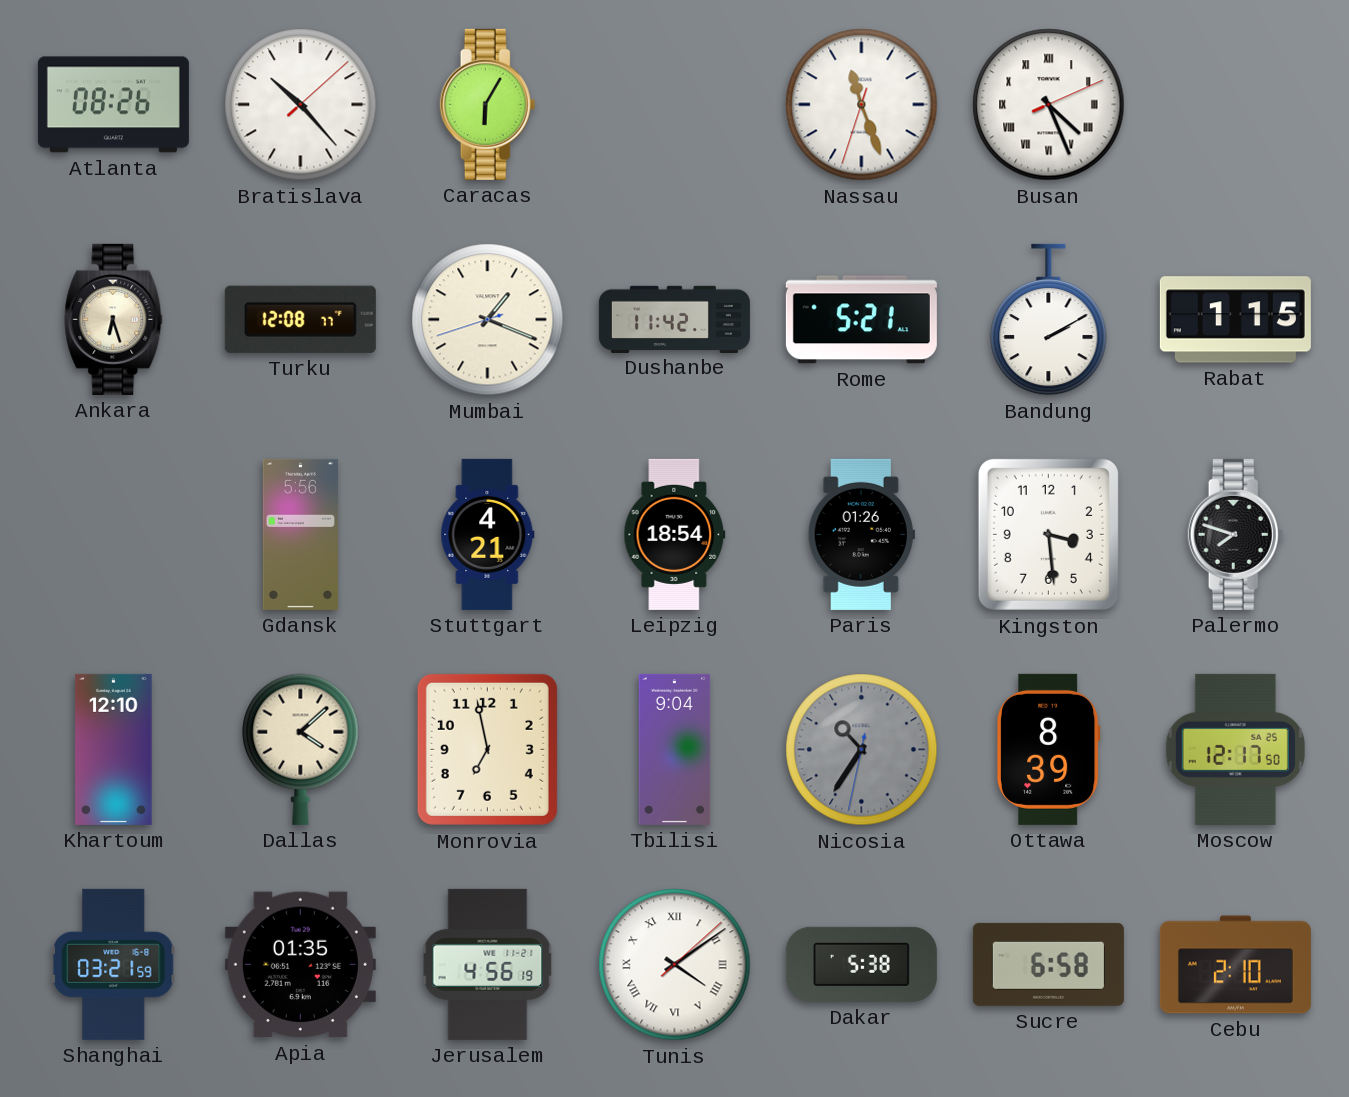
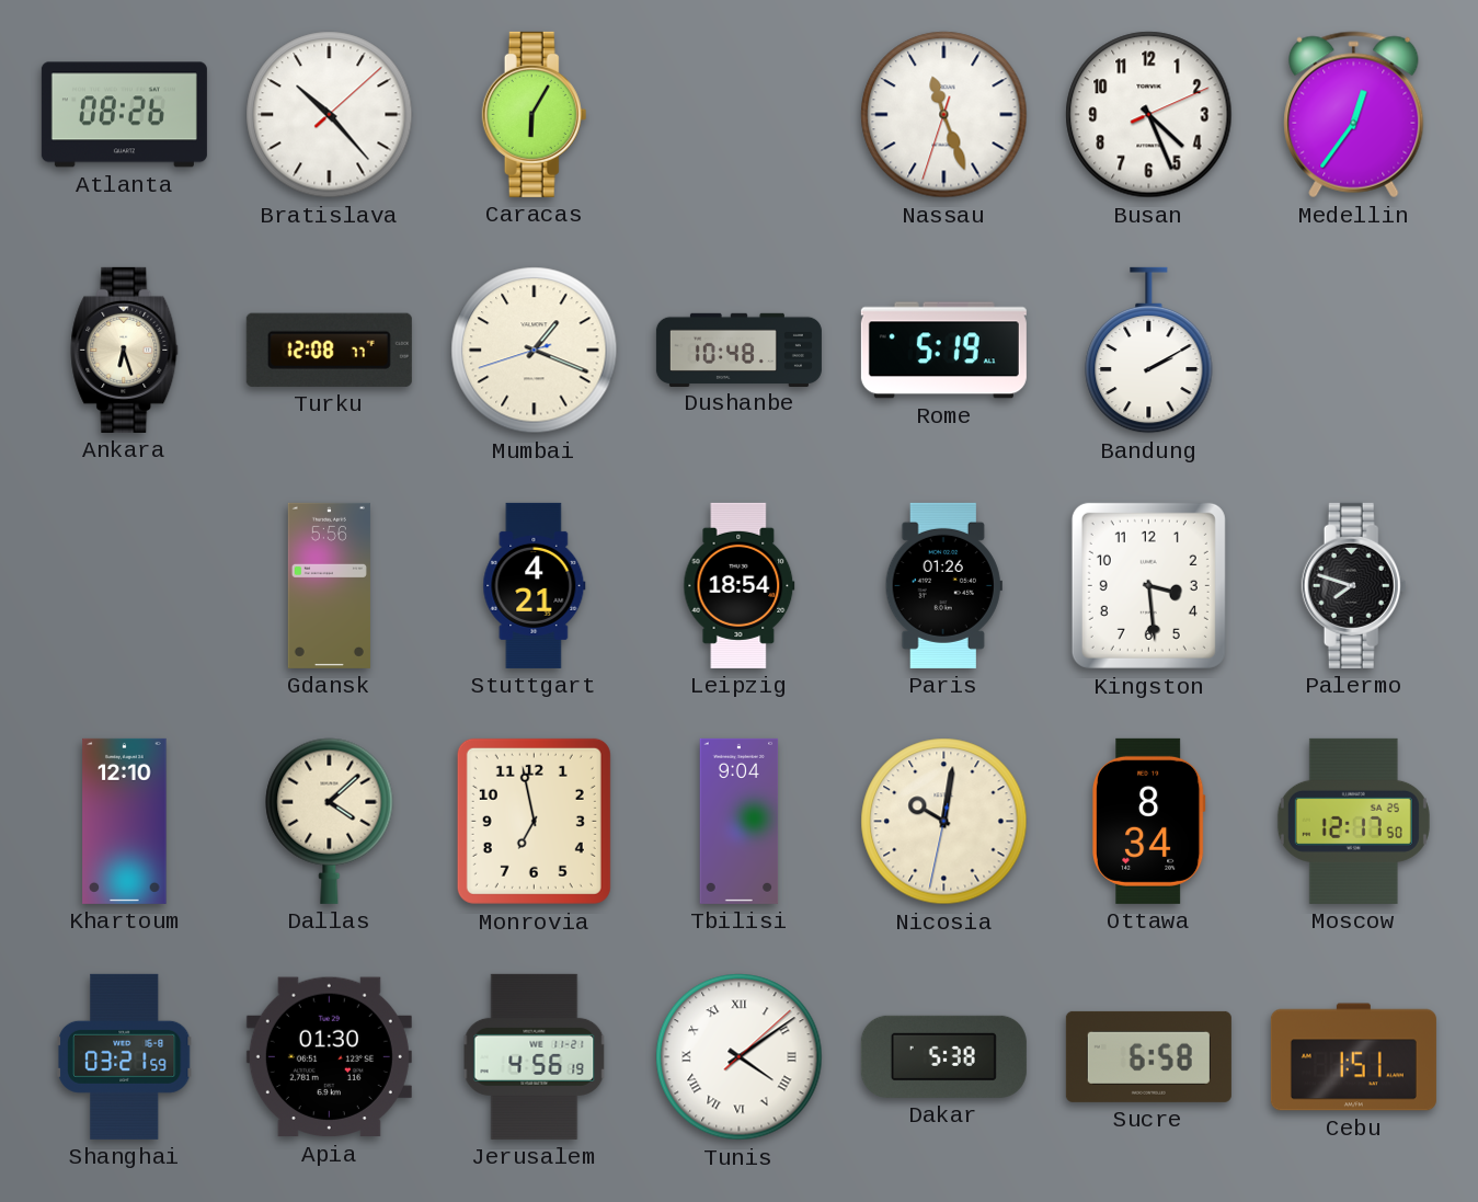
Busan numerals: Roman -> Arabic
Medellin: none -> 12:36
Dushanbe: 11:42 -> 10:48
Rome: 5:21 -> 5:19
Rabat: 1:15 -> none
Nicosia: 10:35 -> 10:01
Nicosia dial: grey -> cream
Ottawa: 8:39 -> 8:34
Apia: 01:35 -> 01:30
Cebu: 2:10 -> 1:51
